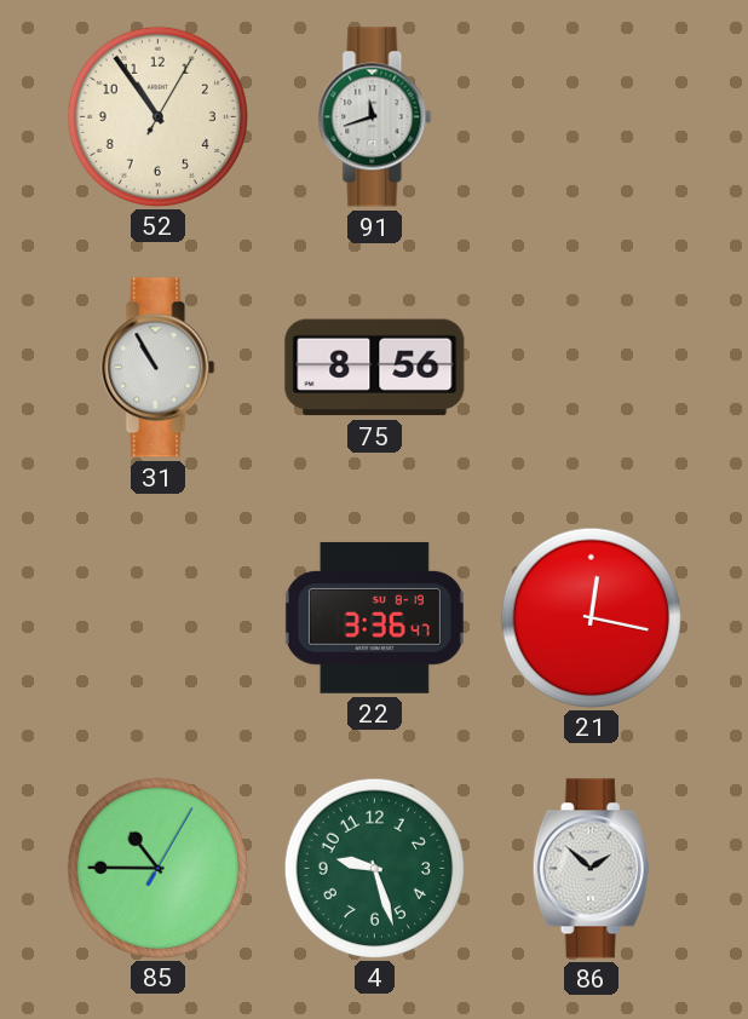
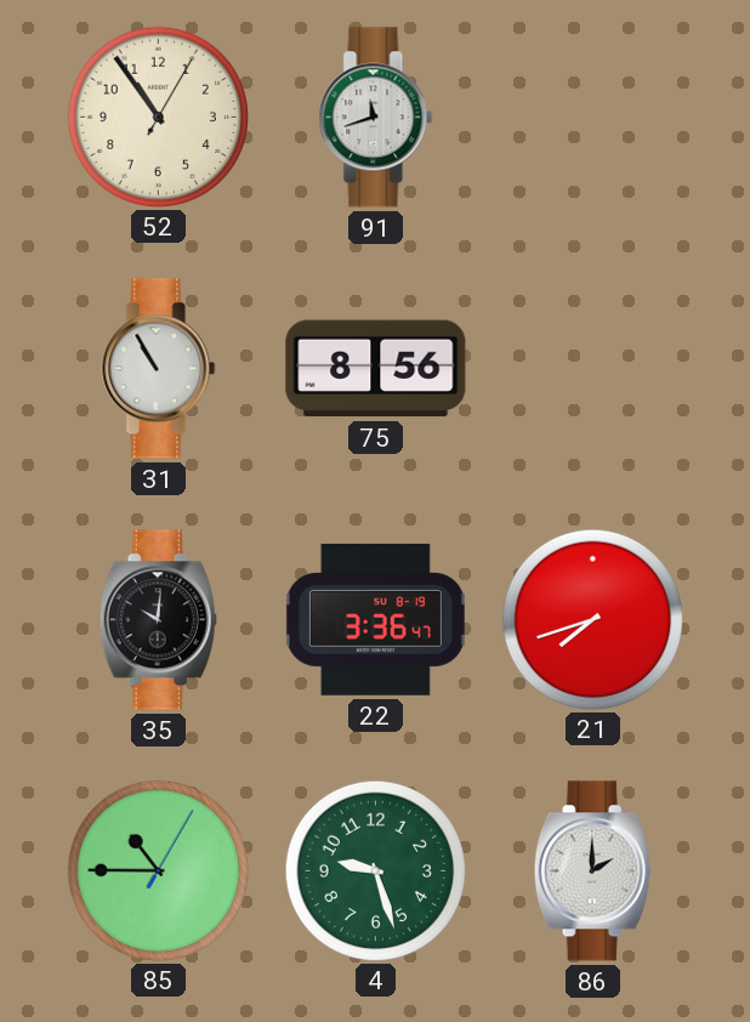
35: none -> 10:01
21: 12:17 -> 7:42
86: 1:52 -> 2:00
